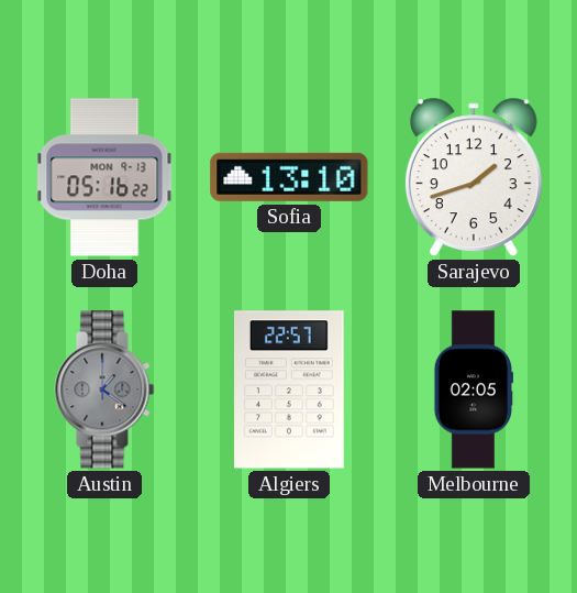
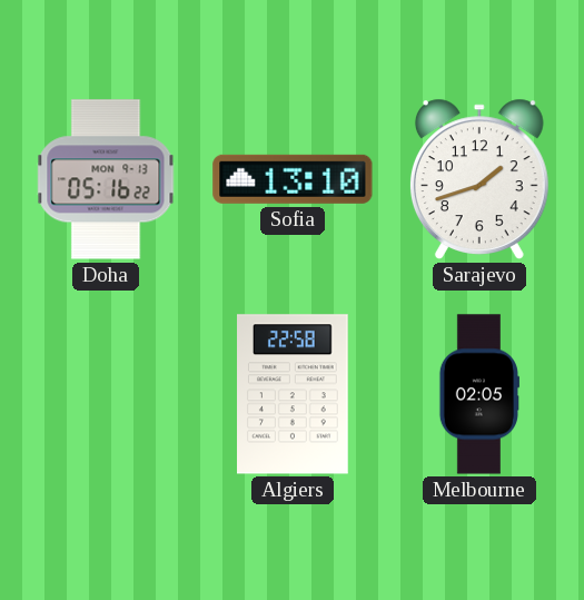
Austin: 1:21 -> none
Algiers: 22:57 -> 22:58
